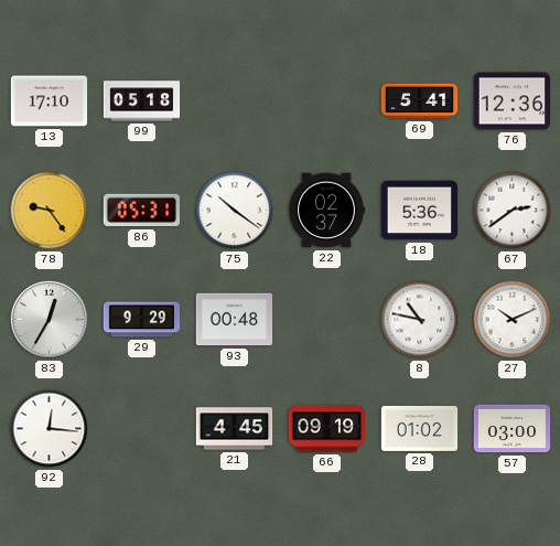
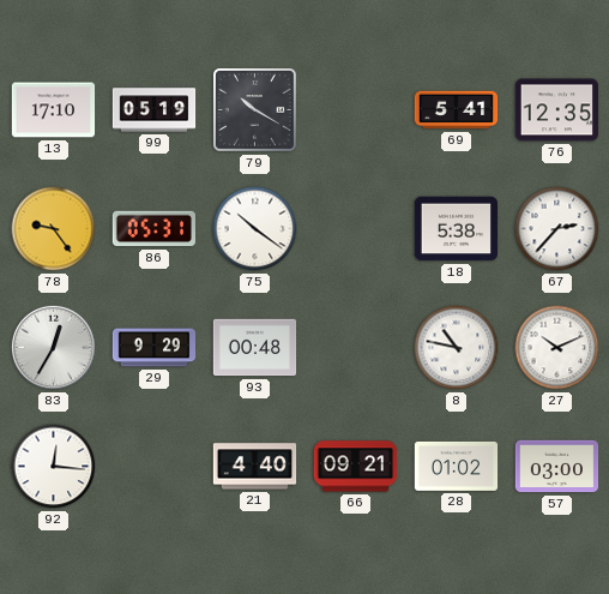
99: 05:18 -> 05:19
79: none -> 10:20
76: 12:36 -> 12:35
22: 02:37 -> none
18: 5:36 -> 5:38
67: 2:39 -> 2:37
21: 4:45 -> 4:40
66: 09:19 -> 09:21
